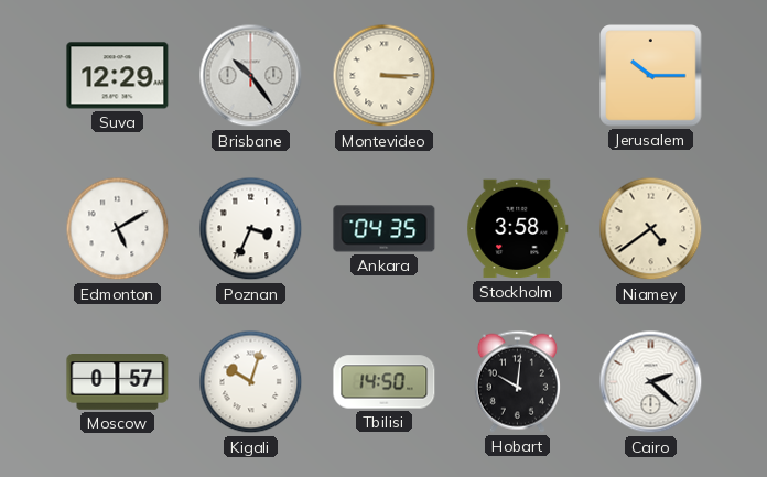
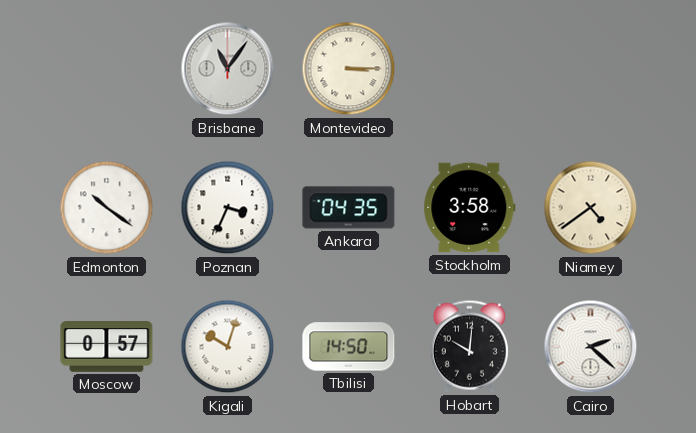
Suva: 12:29 -> none
Brisbane: 10:24 -> 11:06
Jerusalem: 10:15 -> none
Edmonton: 5:10 -> 10:21
